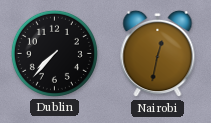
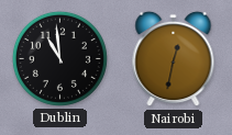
Dublin: 7:37 -> 10:59
